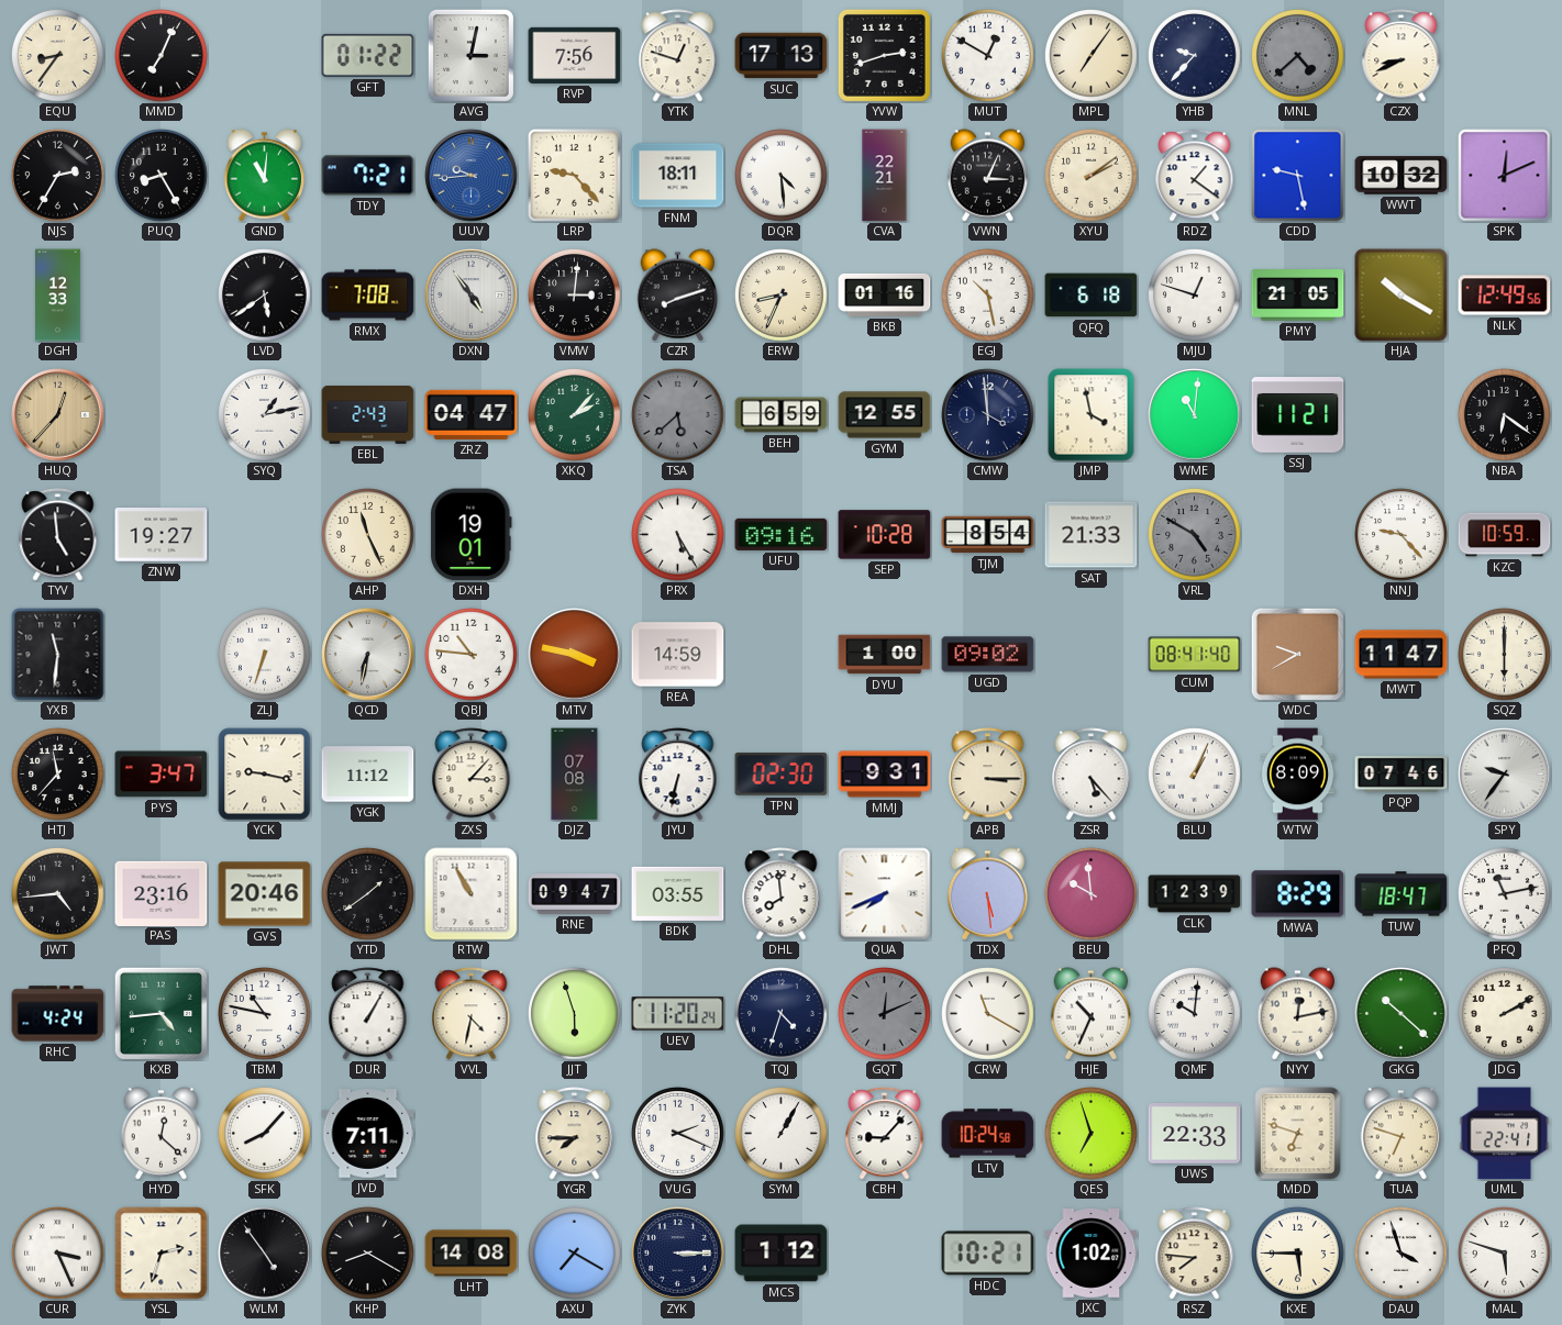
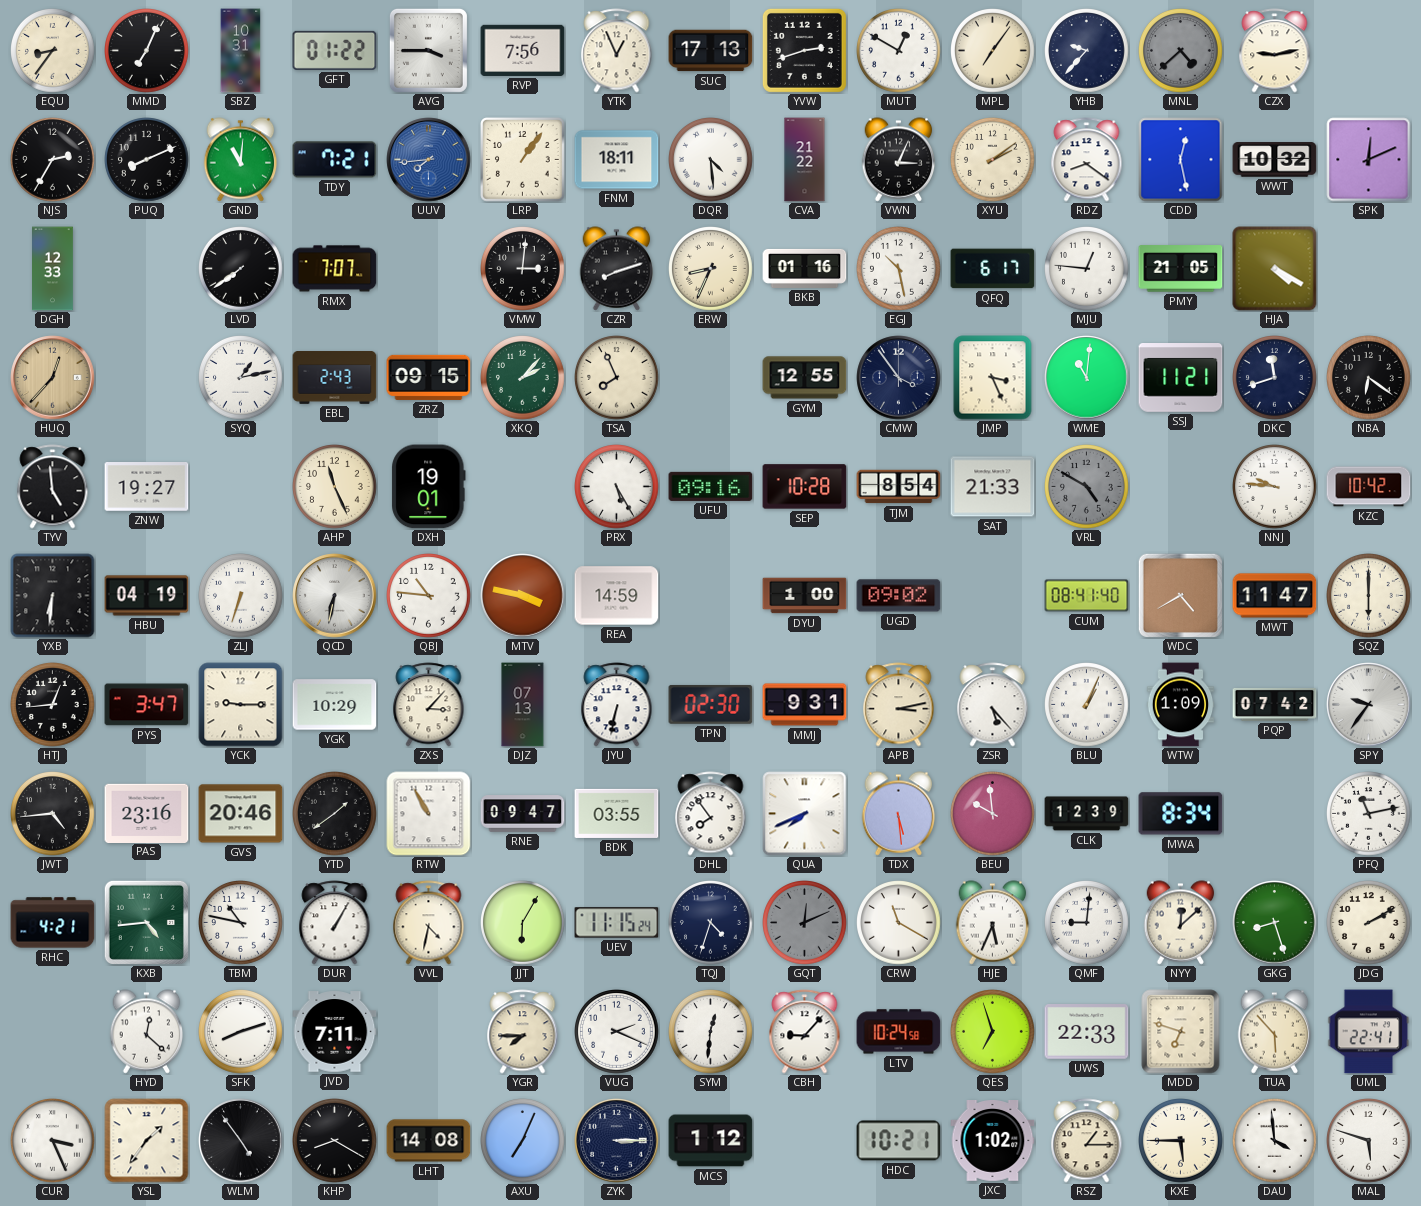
SBZ: none -> 10:31
AVG: 3:02 -> 3:45
YTK: 12:48 -> 12:56
CZX: 8:41 -> 9:13
PUQ: 8:25 -> 8:11
UUV: 9:44 -> 7:44
LRP: 9:23 -> 1:06
CVA: 22:21 -> 21:22
RDZ: 1:21 -> 8:21
CDD: 9:28 -> 12:28
LVD: 5:39 -> 7:39
RMX: 7:08 -> 7:07
DXN: 4:54 -> none
QFQ: 6:18 -> 6:17
MJU: 12:48 -> 12:46
HJA: 10:20 -> 4:20
NLK: 12:49 -> none
ZRZ: 04:47 -> 09:15
TSA: 5:38 -> 7:56
TSA dial: grey -> cream
BEH: 6:59 -> none
CMW: 3:59 -> 3:54
JMP: 3:58 -> 3:26
DKC: none -> 11:42
NNJ: 9:23 -> 9:46
KZC: 10:59 -> 10:42
YXB: 11:31 -> 6:31
HBU: none -> 04:19
WDC: 9:40 -> 4:40
HTJ: 11:37 -> 12:44
YCK: 9:17 -> 9:15
YGK: 11:12 -> 10:29
DJZ: 07:08 -> 07:13
APB: 3:15 -> 3:13
WTW: 8:09 -> 1:09
PQP: 07:46 -> 07:42
DHL: 7:59 -> 7:54
MWA: 8:29 -> 8:34
TUW: 18:47 -> none
RHC: 4:24 -> 4:21
JJT: 5:57 -> 6:05
UEV: 11:20 -> 11:15
HJE: 10:34 -> 5:34
QMF: 10:01 -> 9:01
NYY: 12:13 -> 12:08
GKG: 10:22 -> 8:27
SFK: 8:07 -> 8:12
SYM: 1:05 -> 12:31
TUA: 6:48 -> 5:53
YSL: 2:33 -> 1:36
AXU: 7:20 -> 7:04
RSZ: 7:46 -> 1:15
DAU: 3:57 -> 3:59
